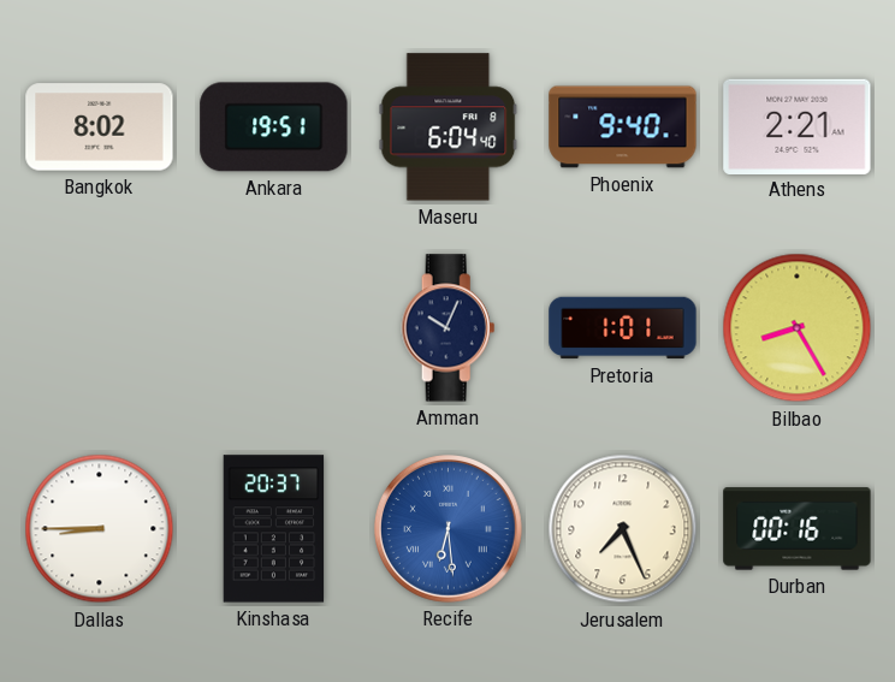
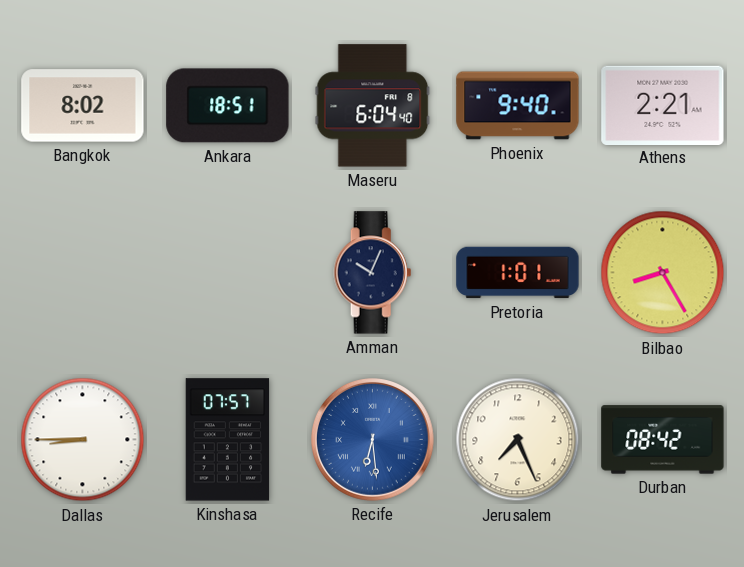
Ankara: 19:51 -> 18:51
Kinshasa: 20:37 -> 07:57
Durban: 00:16 -> 08:42
